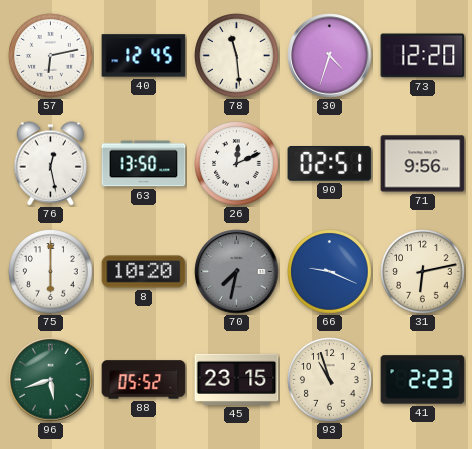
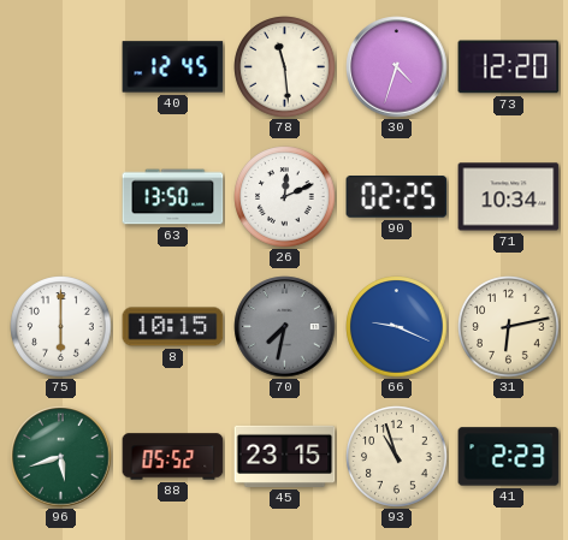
57: 6:13 -> none
76: 12:28 -> none
90: 02:51 -> 02:25
71: 9:56 -> 10:34
8: 10:20 -> 10:15
